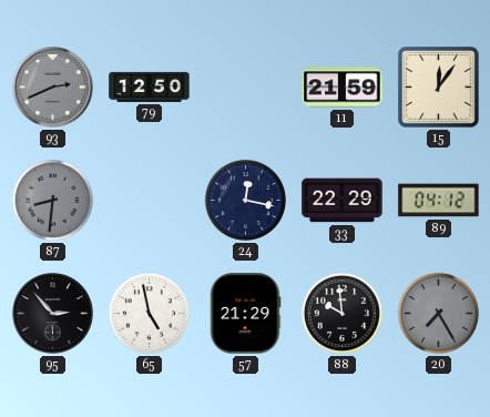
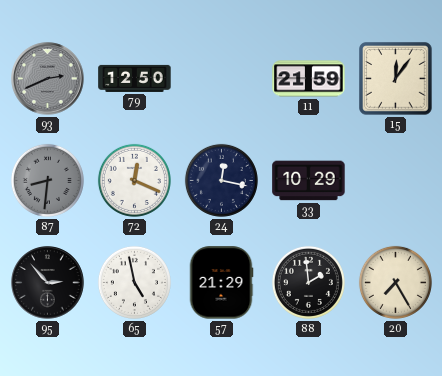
72: none -> 12:19
33: 22:29 -> 10:29
89: 04:12 -> none
88: 9:59 -> 1:59
20 dial: grey -> cream
